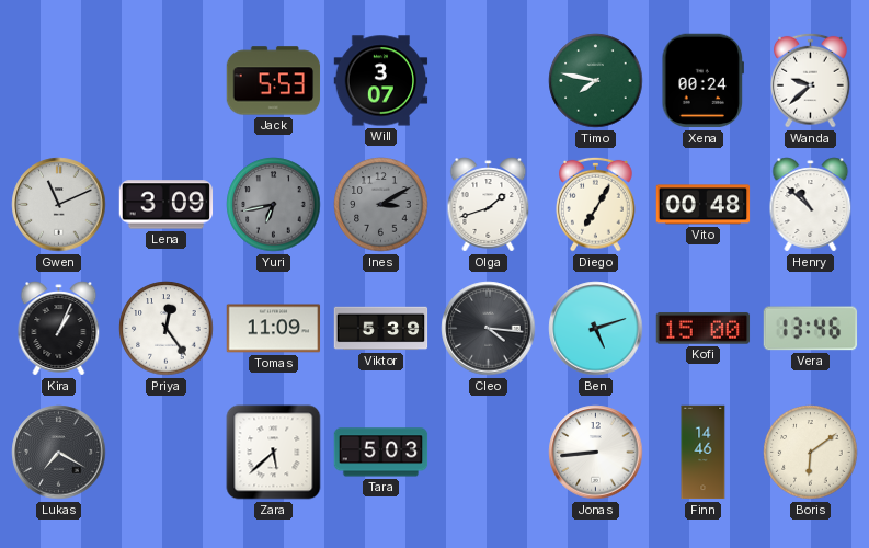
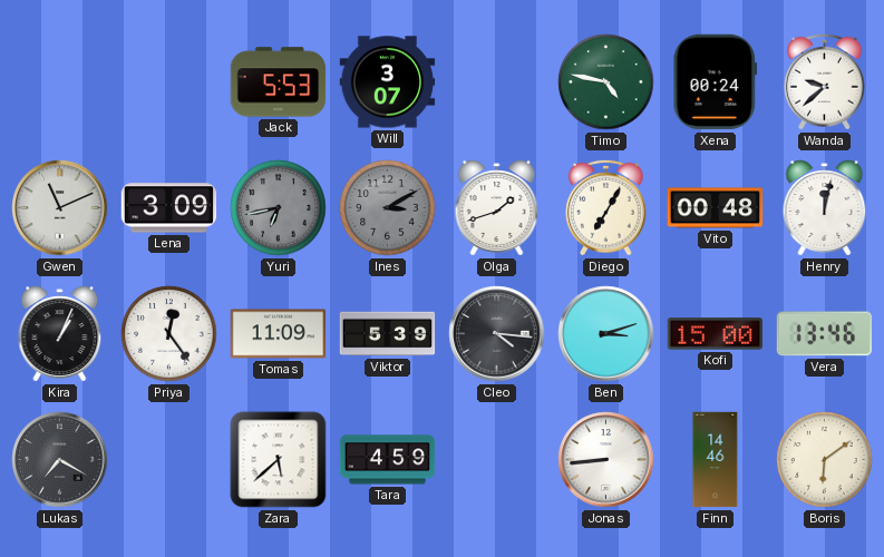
Timo: 7:47 -> 4:47
Henry: 10:52 -> 12:02
Ben: 5:12 -> 3:12
Tara: 5:03 -> 4:59
